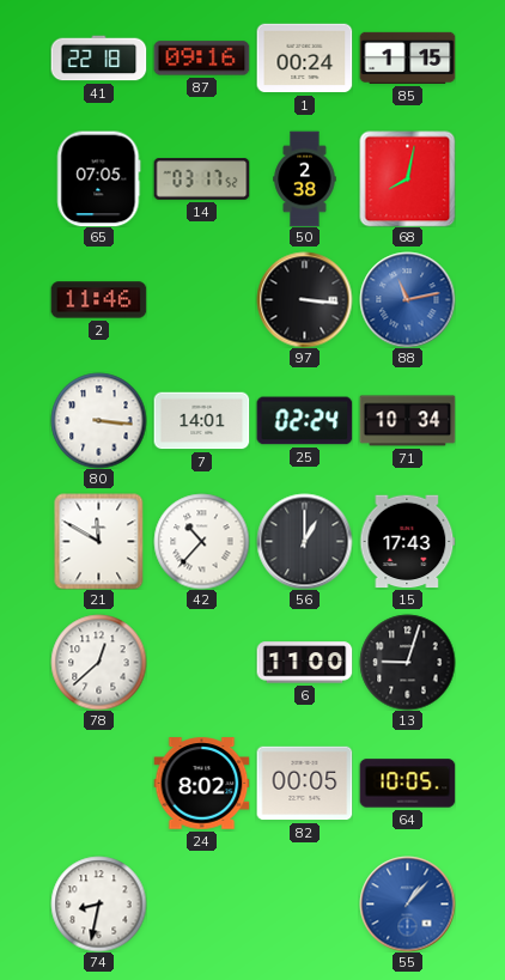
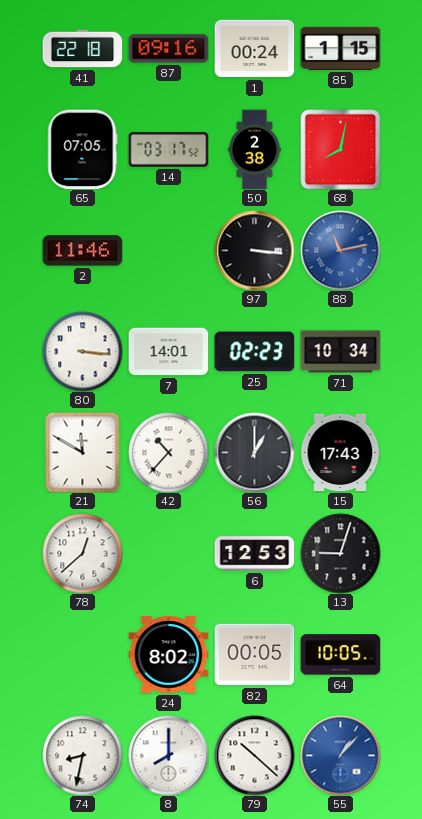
25: 02:24 -> 02:23
6: 11:00 -> 12:53
8: none -> 8:00
79: none -> 10:22
